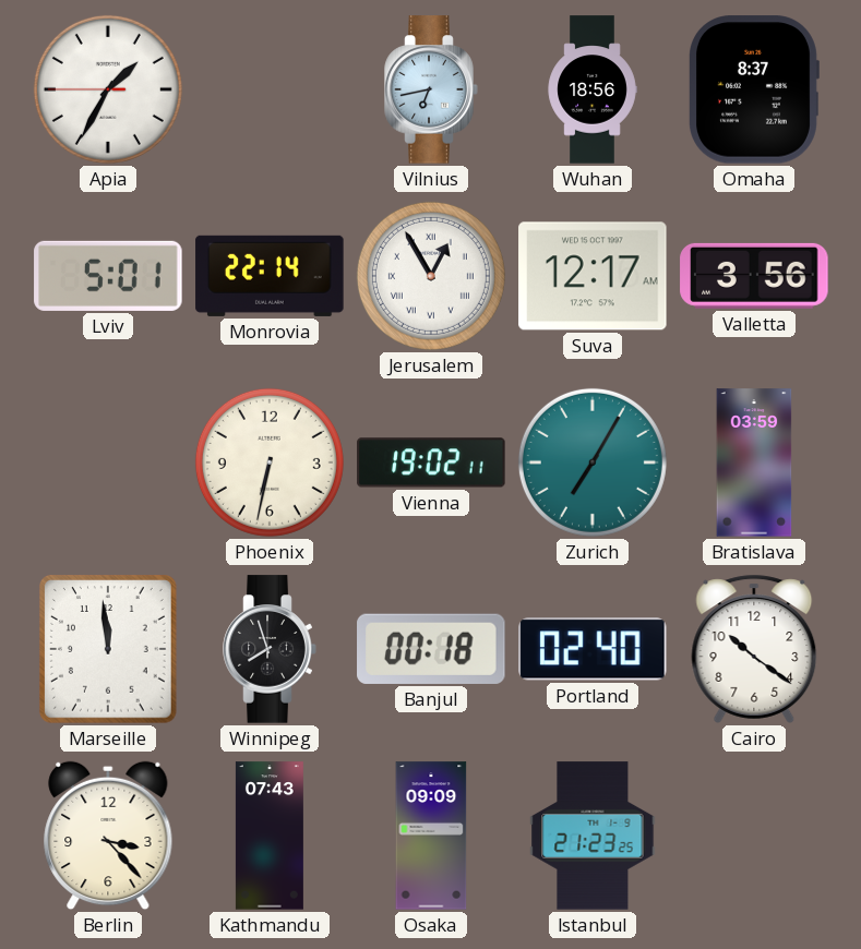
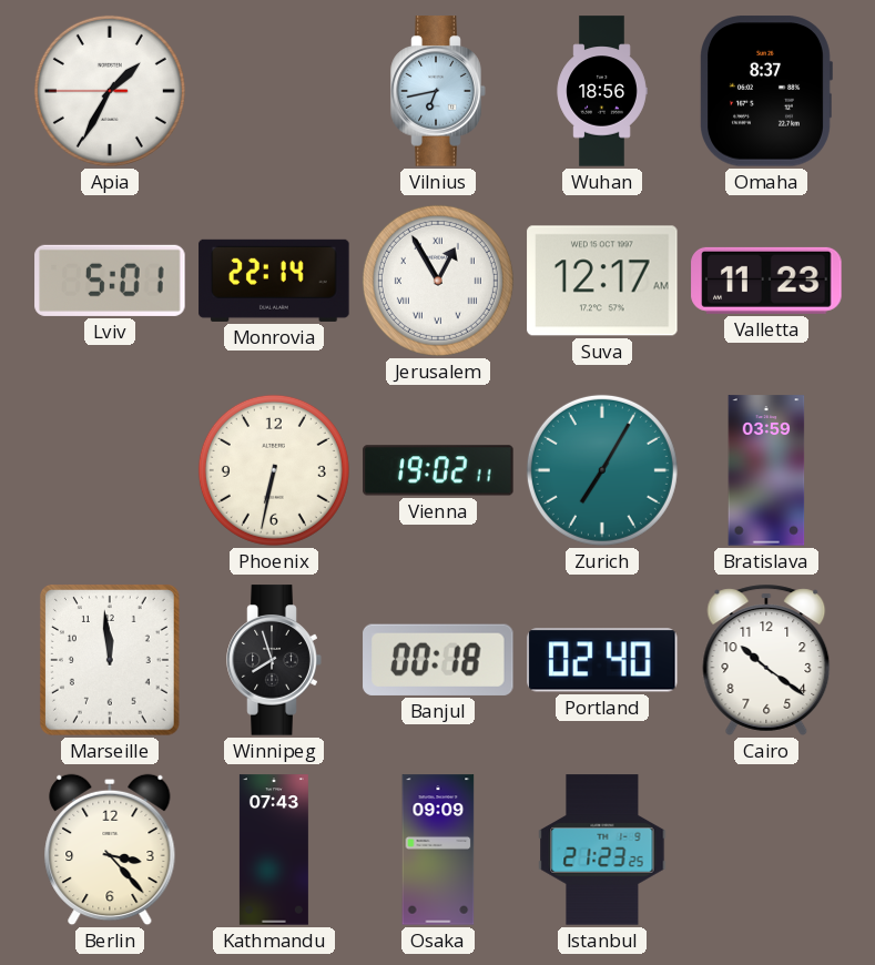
Valletta: 3:56 -> 11:23
